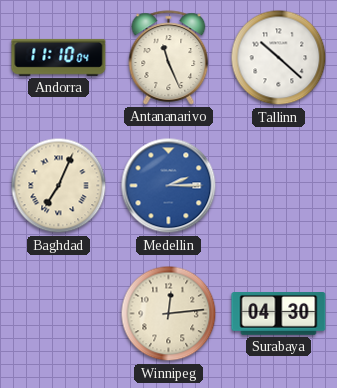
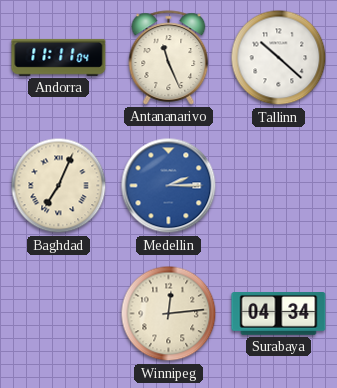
Andorra: 11:10 -> 11:11
Surabaya: 04:30 -> 04:34
